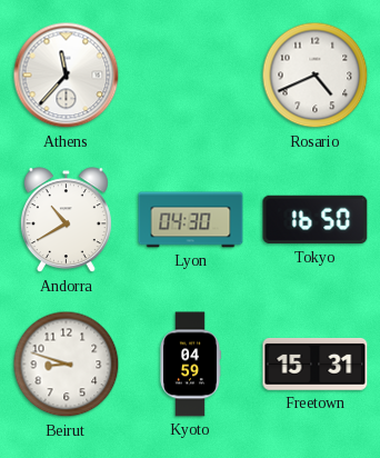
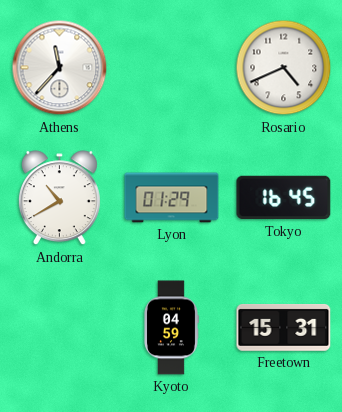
Lyon: 04:30 -> 01:29
Tokyo: 16:50 -> 16:45
Beirut: 8:48 -> none
